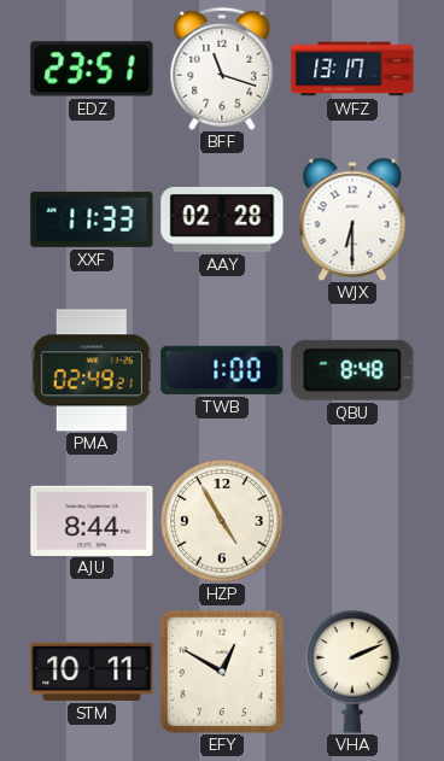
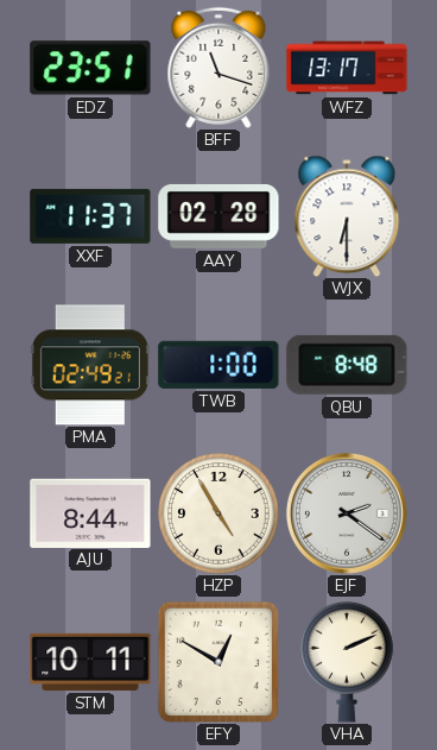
XXF: 11:33 -> 11:37
EJF: none -> 2:21
